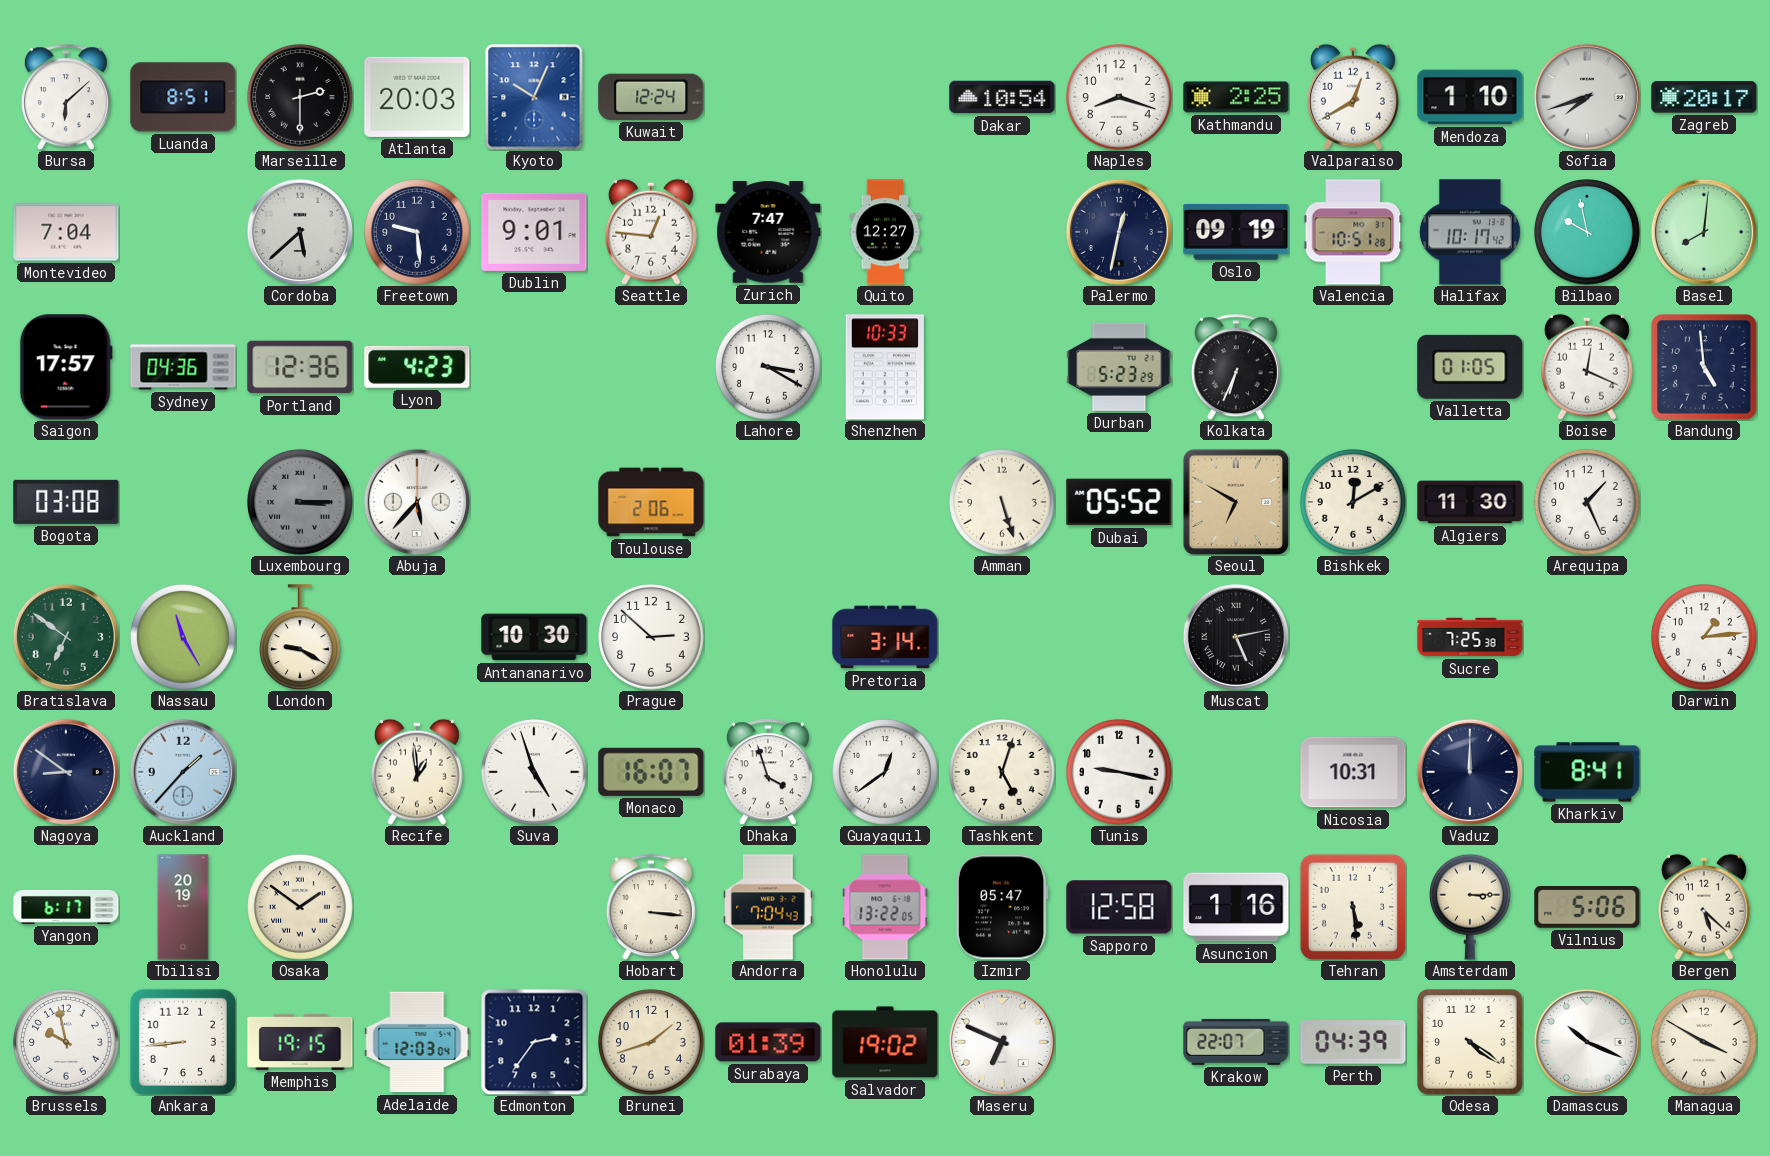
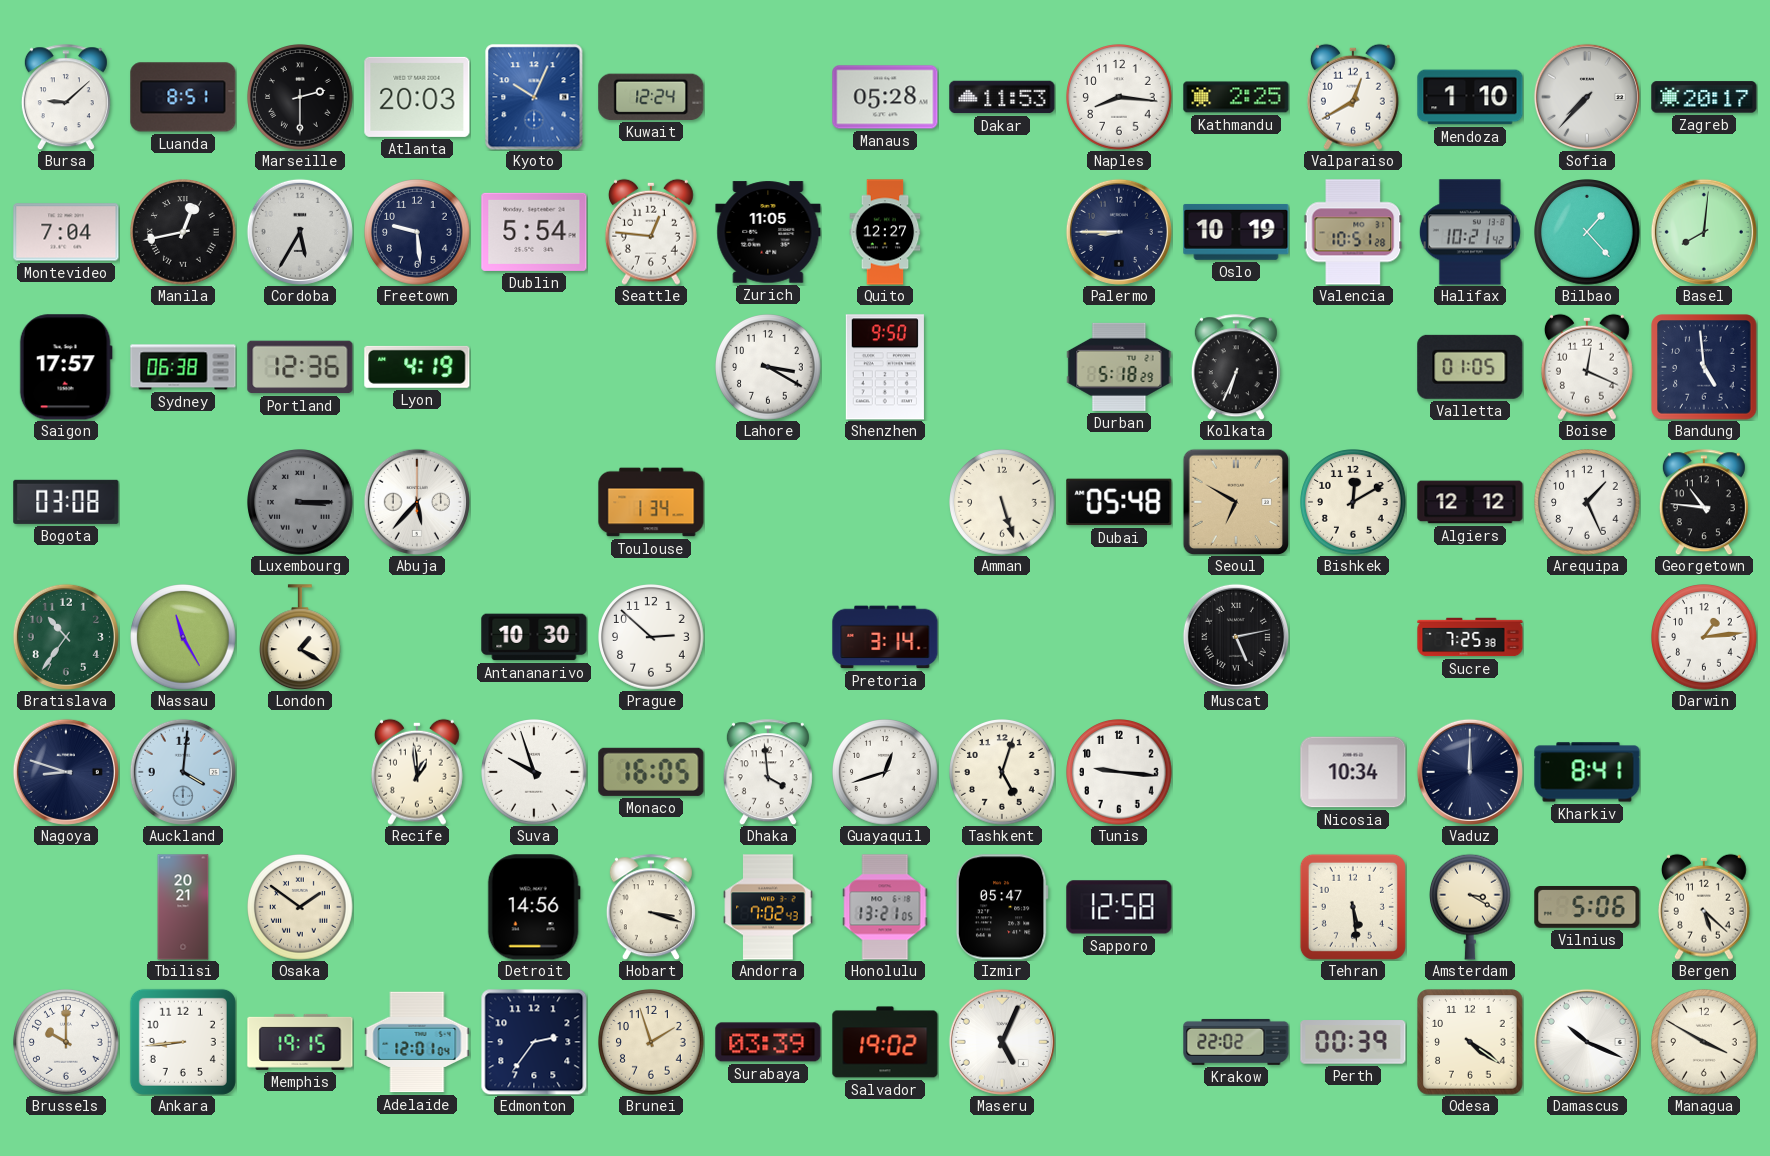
Bursa: 6:08 -> 9:08
Manaus: none -> 05:28
Dakar: 10:54 -> 11:53
Naples: 8:18 -> 8:16
Sofia: 7:42 -> 7:37
Manila: none -> 12:43
Cordoba: 5:38 -> 5:35
Dublin: 9:01 -> 5:54
Zurich: 7:47 -> 11:05
Palermo: 12:32 -> 8:45
Oslo: 09:19 -> 10:19
Halifax: 10:17 -> 10:21
Bilbao: 9:58 -> 1:23
Sydney: 04:36 -> 06:38
Lyon: 4:23 -> 4:19
Shenzhen: 10:33 -> 9:50
Durban: 5:23 -> 5:18
Toulouse: 2:06 -> 1:34
Dubai: 05:52 -> 05:48
Algiers: 11:30 -> 12:12
Georgetown: none -> 10:46
Bratislava: 6:51 -> 10:36
London: 9:20 -> 1:20
Nagoya: 8:51 -> 8:48
Auckland: 1:37 -> 4:01
Suva: 4:57 -> 9:57
Monaco: 16:07 -> 16:05
Dhaka: 3:57 -> 3:59
Guayaquil: 12:39 -> 12:42
Tunis: 9:17 -> 9:16
Nicosia: 10:31 -> 10:34
Yangon: 6:17 -> none
Tbilisi: 20:19 -> 20:21
Detroit: none -> 14:56
Hobart: 3:16 -> 3:18
Andorra: 7:04 -> 7:02
Honolulu: 13:22 -> 13:21
Asuncion: 1:16 -> none
Amsterdam: 3:15 -> 3:20
Brussels: 9:58 -> 10:00
Adelaide: 12:03 -> 12:01
Brunei: 1:42 -> 1:57
Surabaya: 01:39 -> 03:39
Maseru: 6:49 -> 5:04
Krakow: 22:07 -> 22:02
Perth: 04:39 -> 00:39
